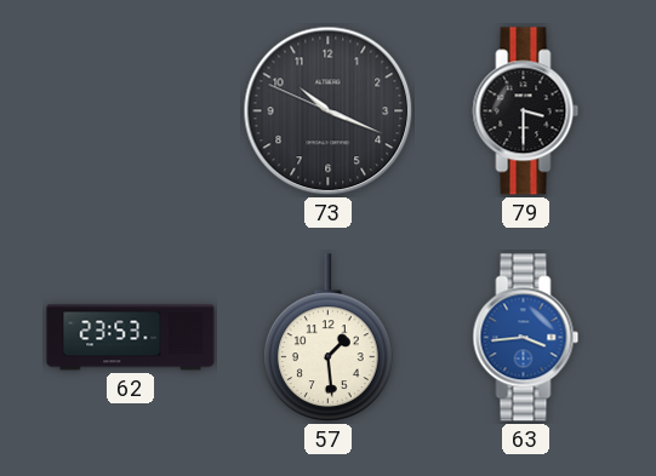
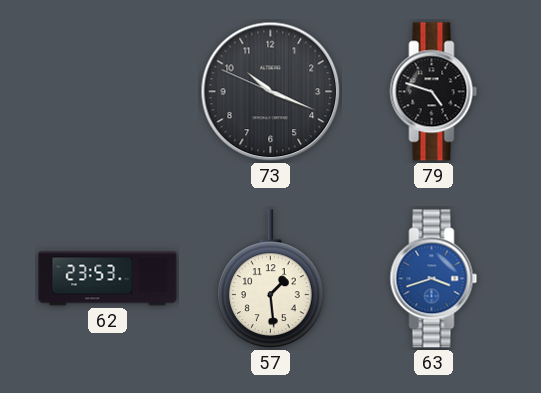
79: 3:30 -> 4:48
63: 3:44 -> 3:42
